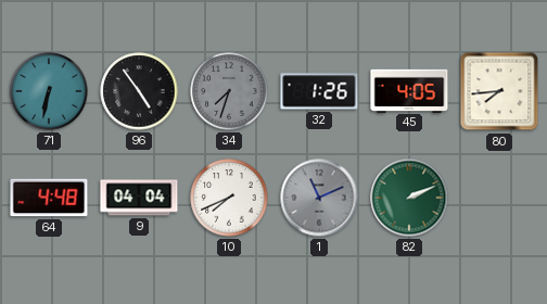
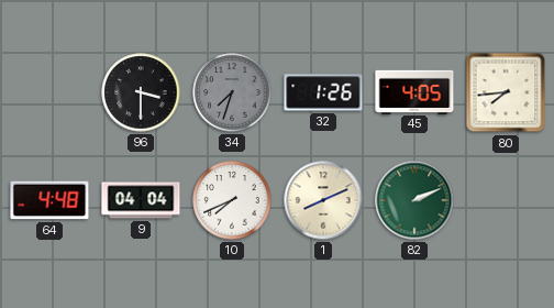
71: 6:32 -> none
96: 4:54 -> 3:30
1: 11:11 -> 8:11
1 dial: grey -> cream
